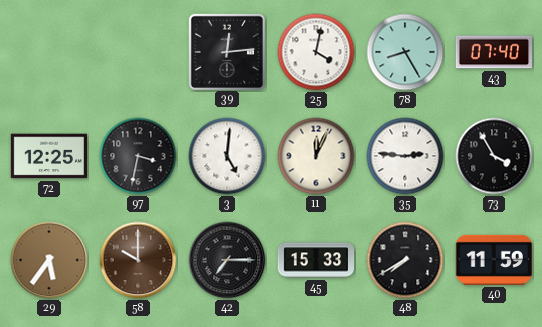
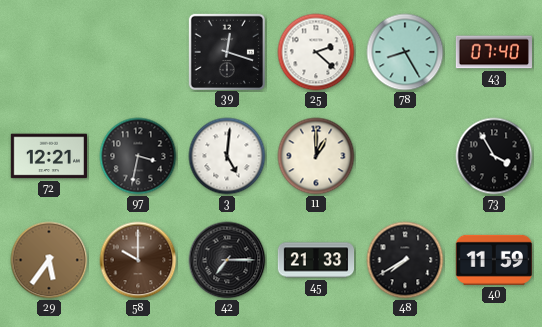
39: 12:14 -> 12:18
25: 4:02 -> 2:22
72: 12:25 -> 12:21
11: 12:04 -> 1:00
35: 2:46 -> none
45: 15:33 -> 21:33
